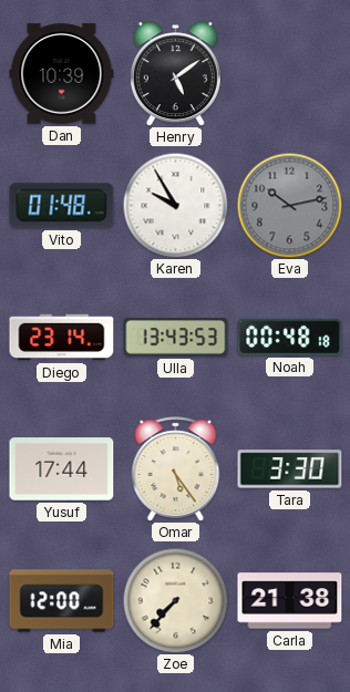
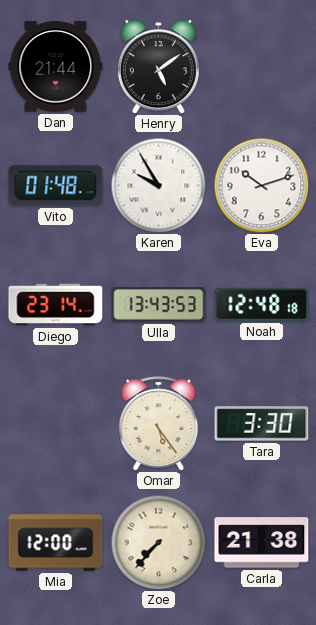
Dan: 10:39 -> 21:44
Eva: 10:13 -> 10:12
Eva dial: grey -> white
Noah: 00:48 -> 12:48
Yusuf: 17:44 -> none
